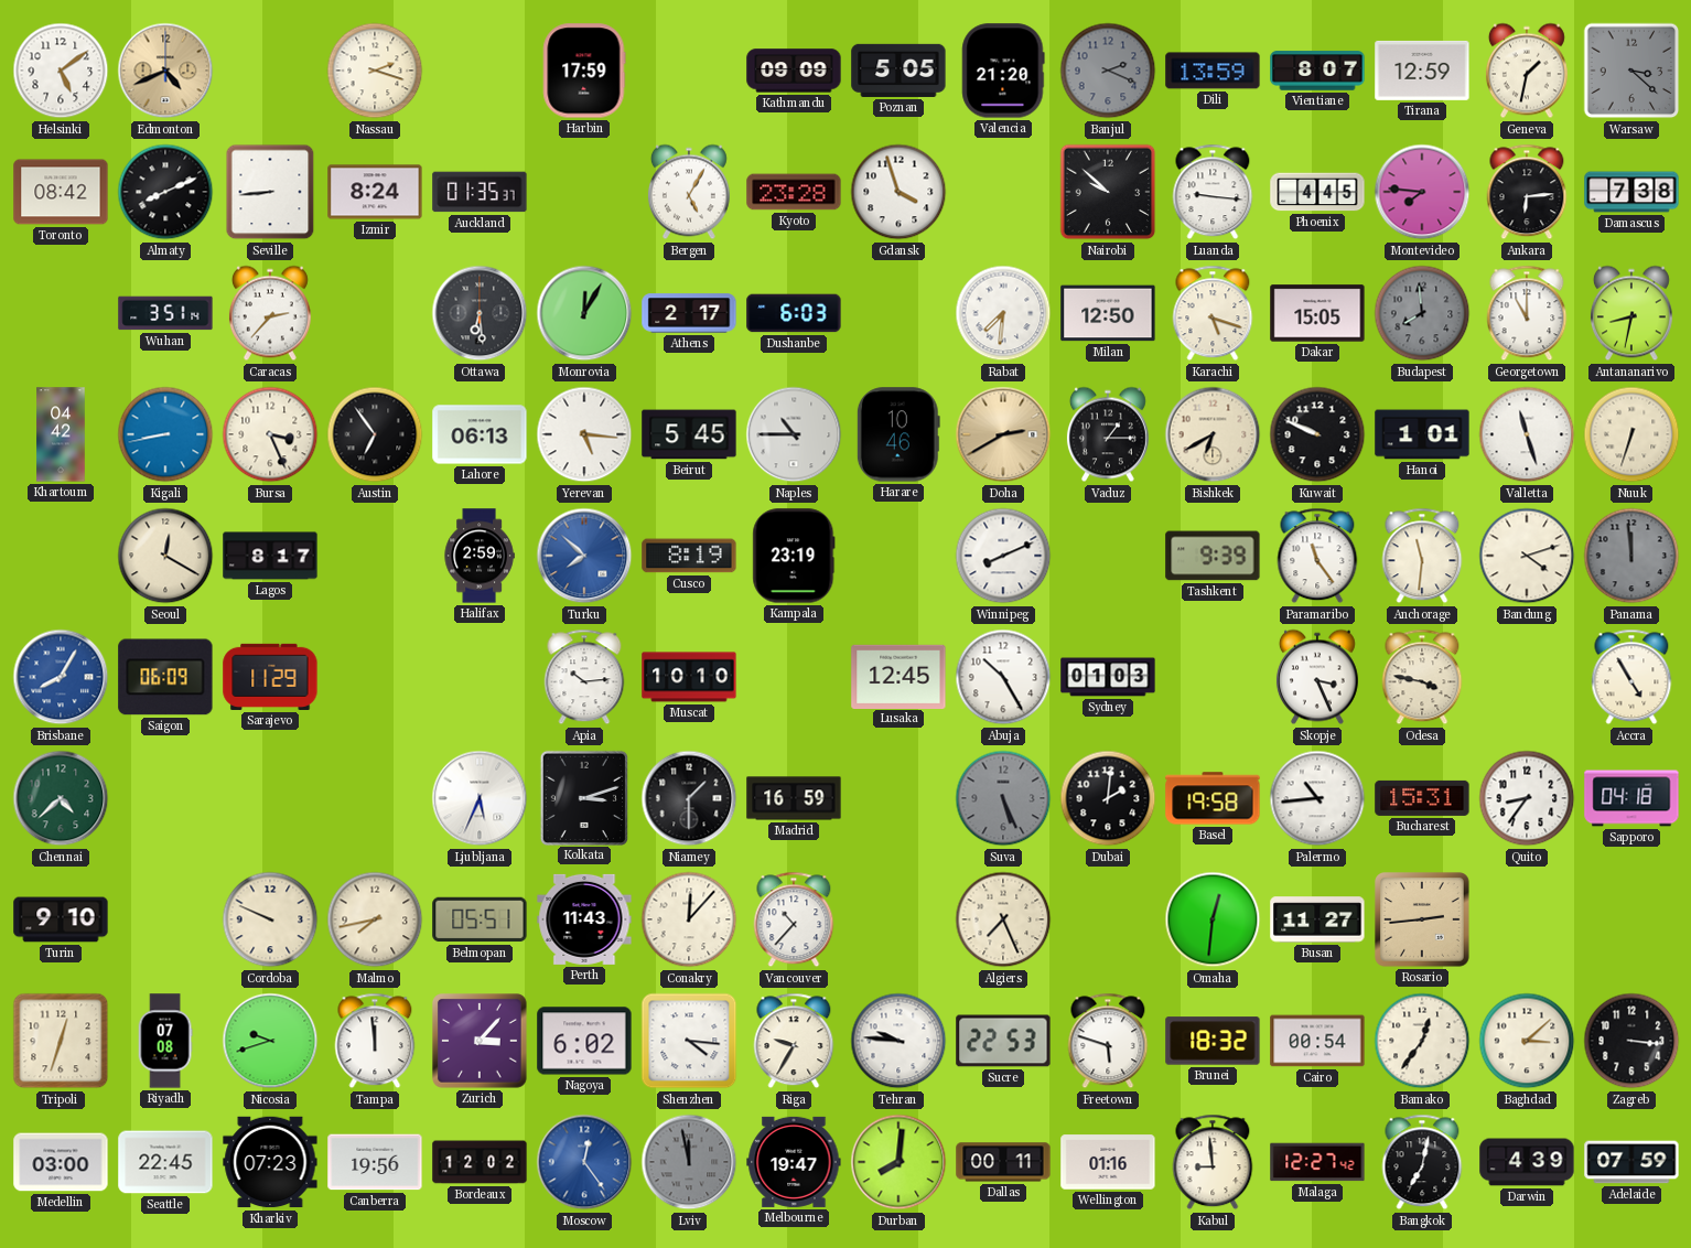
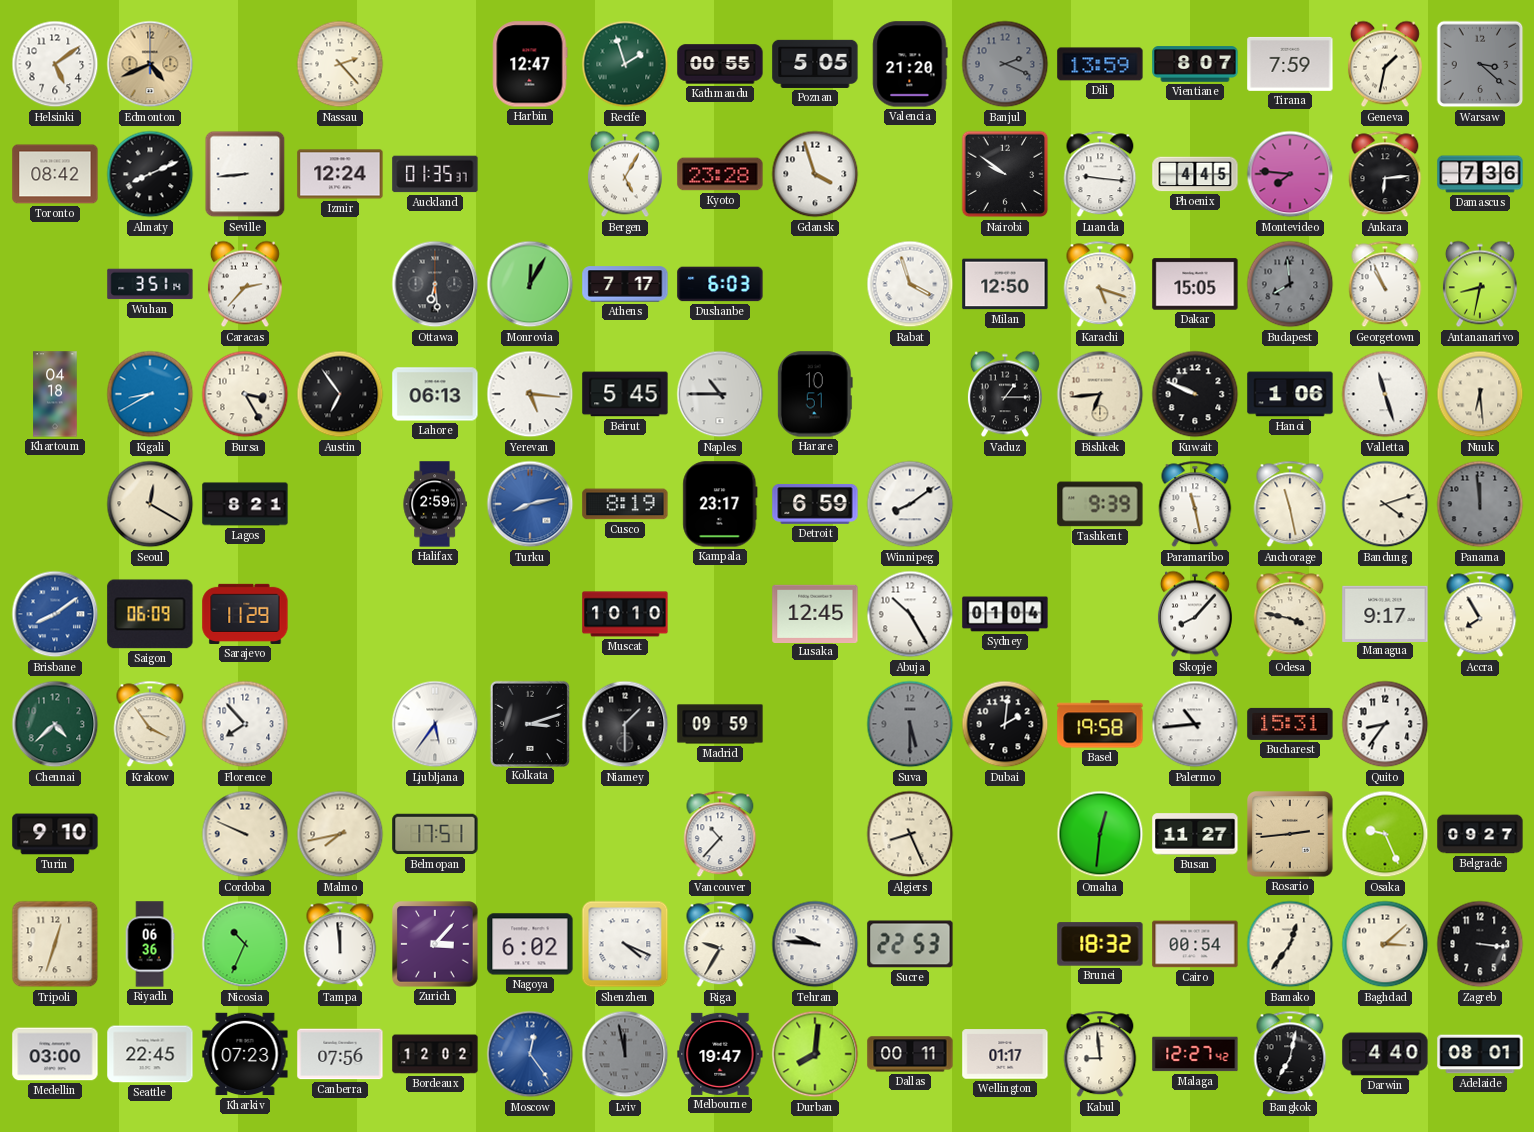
Nassau: 2:18 -> 2:23
Harbin: 17:59 -> 12:47
Recife: none -> 1:57
Kathmandu: 09:09 -> 00:55
Tirana: 12:59 -> 7:59
Izmir: 8:24 -> 12:24
Nairobi: 9:52 -> 9:51
Damascus: 7:38 -> 7:36
Athens: 2:17 -> 7:17
Rabat: 7:31 -> 3:57
Georgetown: 11:00 -> 10:56
Khartoum: 04:42 -> 04:18
Kigali: 8:43 -> 8:40
Bursa: 3:26 -> 3:25
Harare: 10:46 -> 10:51
Doha: 2:40 -> none
Bishkek: 6:40 -> 6:44
Hanoi: 1:01 -> 1:06
Nuuk: 6:33 -> 6:29
Lagos: 8:17 -> 8:21
Turku: 7:52 -> 8:13
Kampala: 23:19 -> 23:17
Detroit: none -> 6:59
Winnipeg: 8:11 -> 8:09
Paramaribo: 11:24 -> 11:28
Anchorage: 11:31 -> 11:28
Brisbane: 8:05 -> 8:09
Apia: 10:14 -> none
Sydney: 01:03 -> 01:04
Skopje: 3:26 -> 8:07
Managua: none -> 9:17
Accra: 4:55 -> 7:55
Krakow: none -> 3:54
Florence: none -> 7:53
Ljubljana: 5:34 -> 5:36
Madrid: 16:59 -> 09:59
Suva: 5:26 -> 5:30
Sapporo: 04:18 -> none
Belmopan: 05:51 -> 17:51
Perth: 11:43 -> none
Conakry: 12:07 -> none
Algiers: 7:26 -> 8:26
Osaka: none -> 9:26
Belgrade: none -> 09:27
Riyadh: 07:08 -> 06:36
Nicosia: 9:42 -> 10:34
Shenzhen: 4:16 -> 4:19
Freetown: 5:48 -> none
Canberra: 19:56 -> 07:56
Wellington: 01:16 -> 01:17
Darwin: 4:39 -> 4:40
Adelaide: 07:59 -> 08:01
